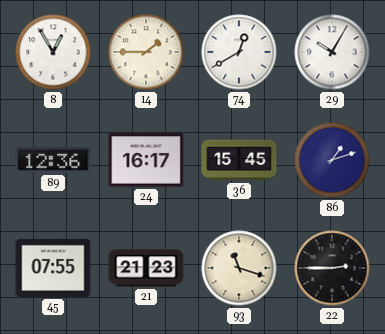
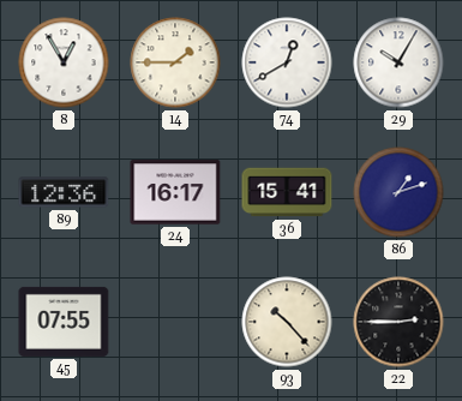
36: 15:45 -> 15:41
21: 21:23 -> none
93: 11:18 -> 10:23
